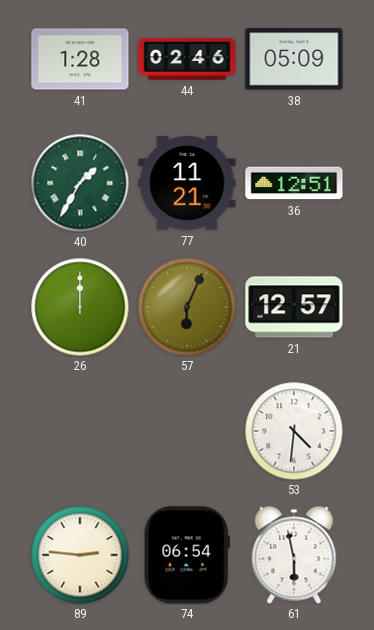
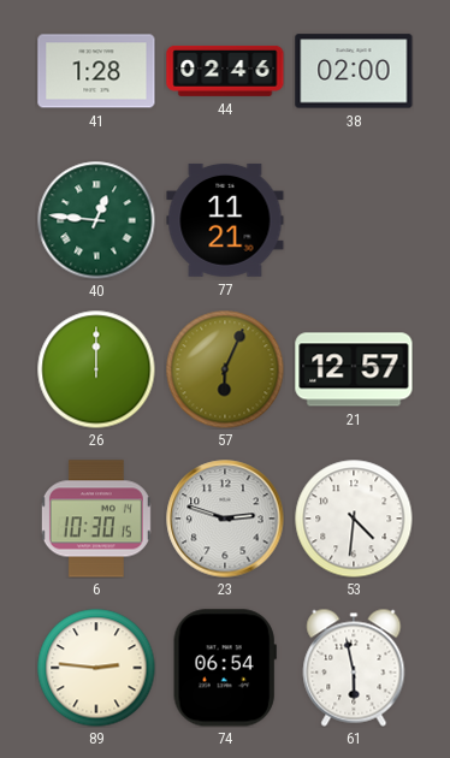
38: 05:09 -> 02:00
40: 1:35 -> 12:46
36: 12:51 -> none
6: none -> 10:30
23: none -> 2:48
